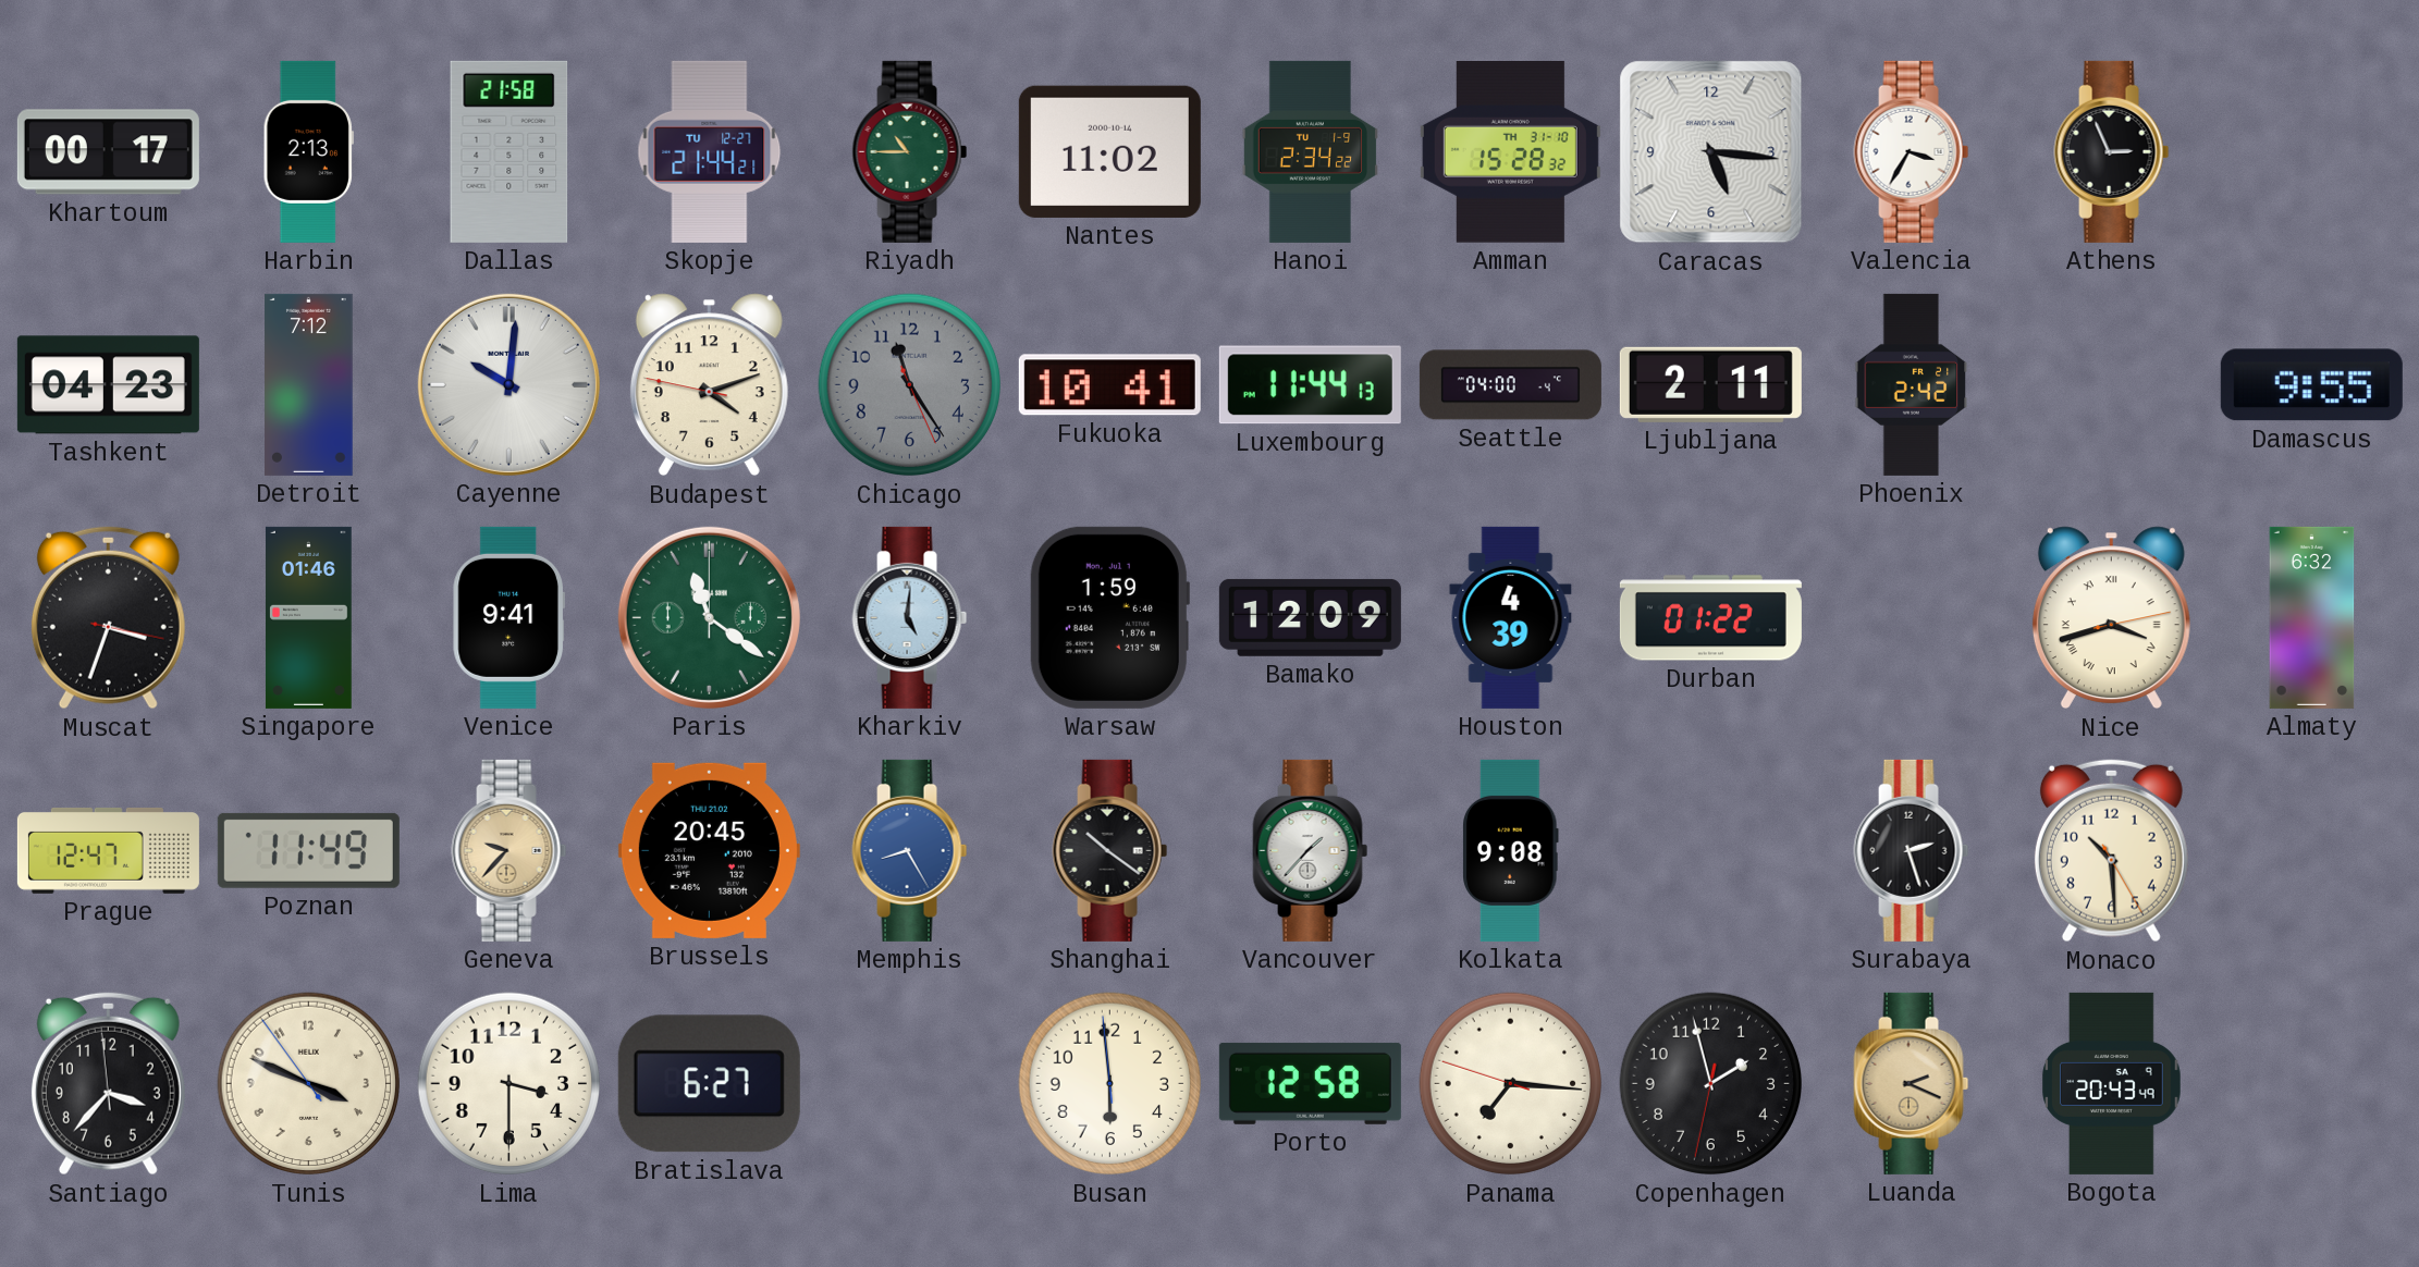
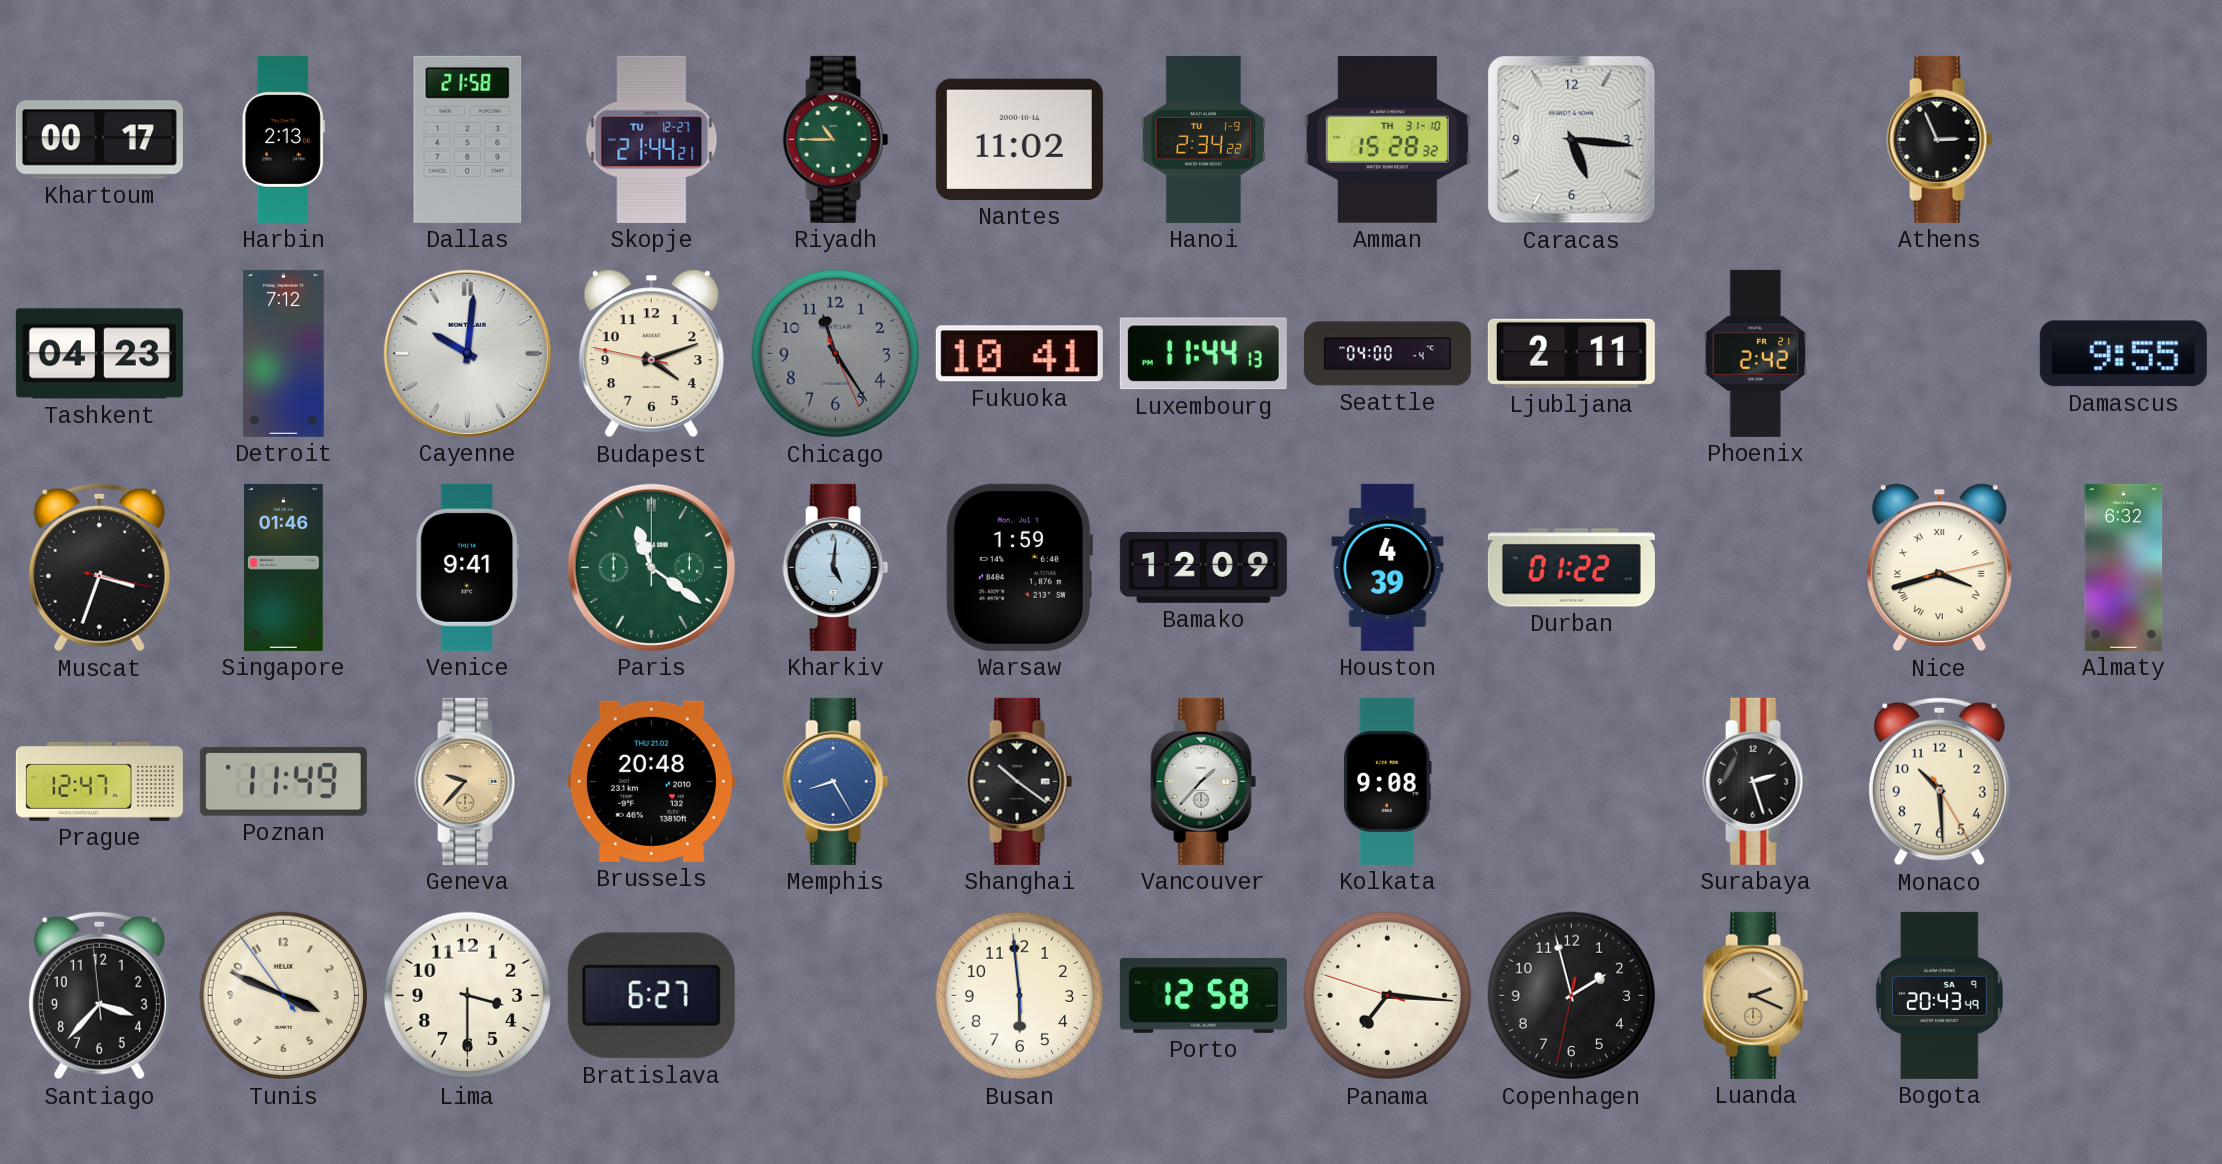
Valencia: 3:35 -> none
Brussels: 20:45 -> 20:48
